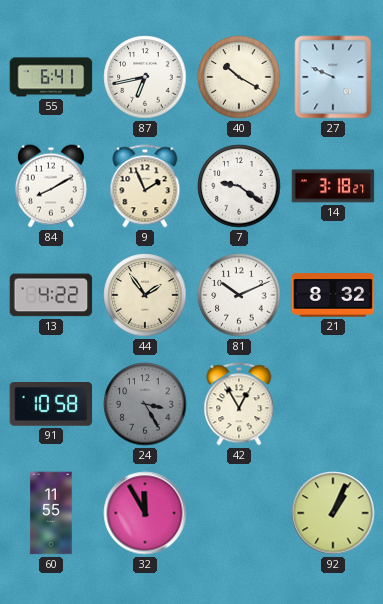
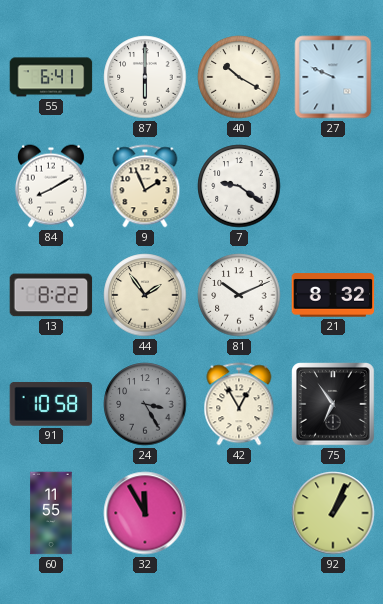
87: 6:43 -> 6:00
14: 3:18 -> none
13: 4:22 -> 8:22
75: none -> 6:54
